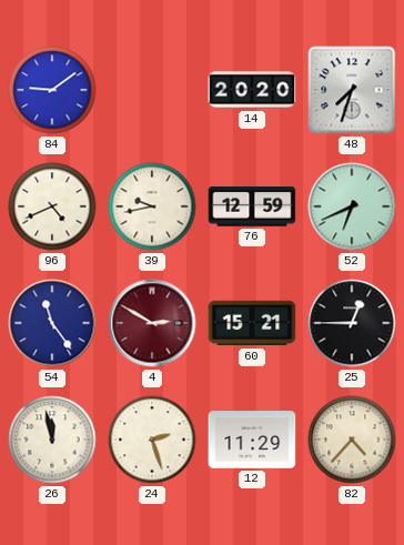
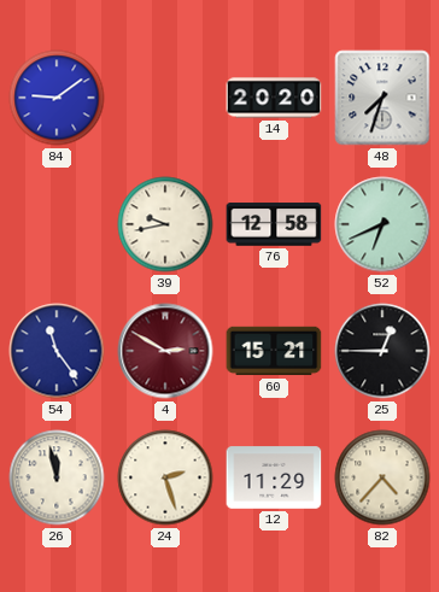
96: 4:41 -> none
76: 12:59 -> 12:58
